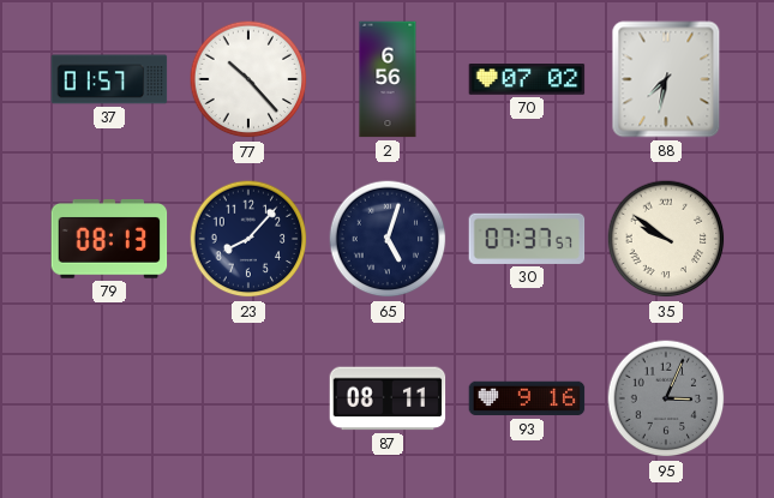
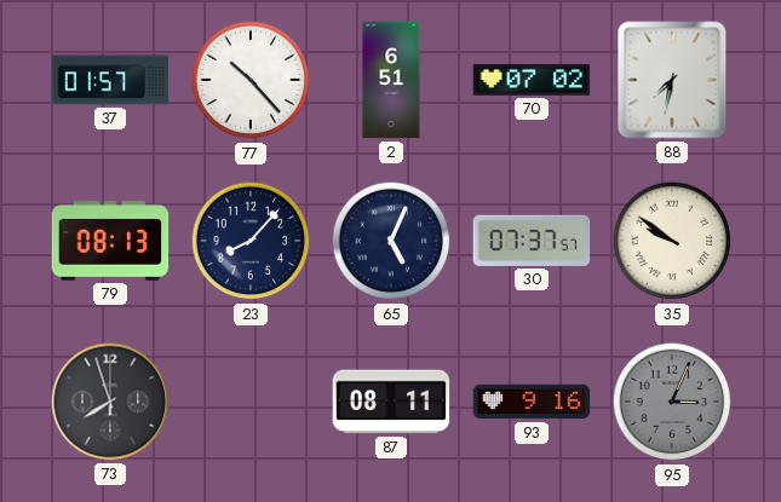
2: 6:56 -> 6:51
65: 5:03 -> 5:04
73: none -> 7:57
